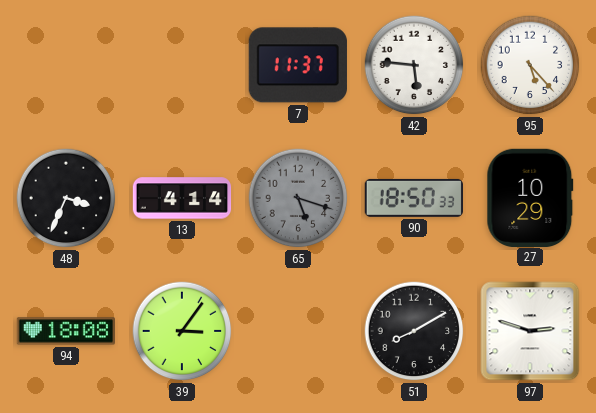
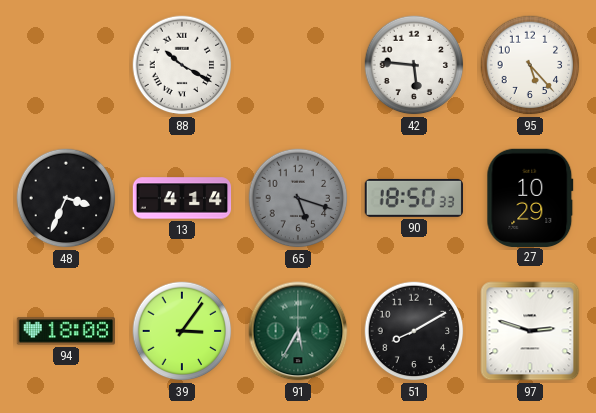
88: none -> 10:20
7: 11:37 -> none
91: none -> 5:35
